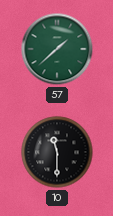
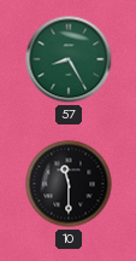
57: 1:38 -> 8:25
